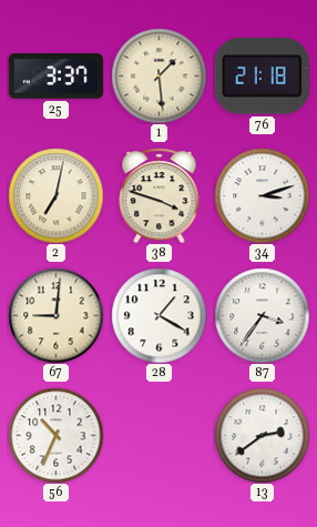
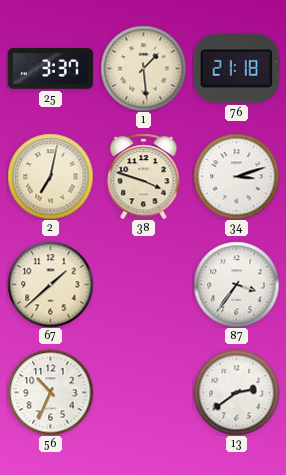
67: 9:01 -> 1:38
28: 1:20 -> none
